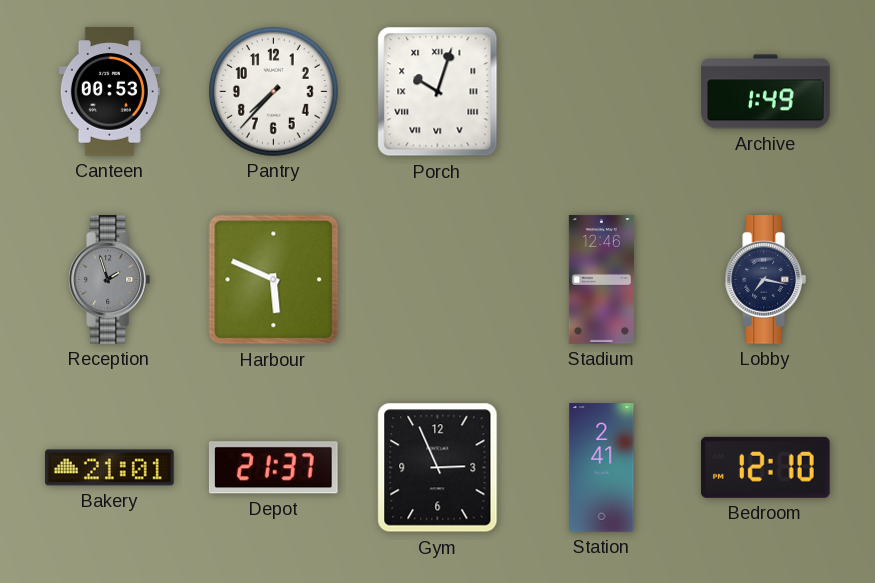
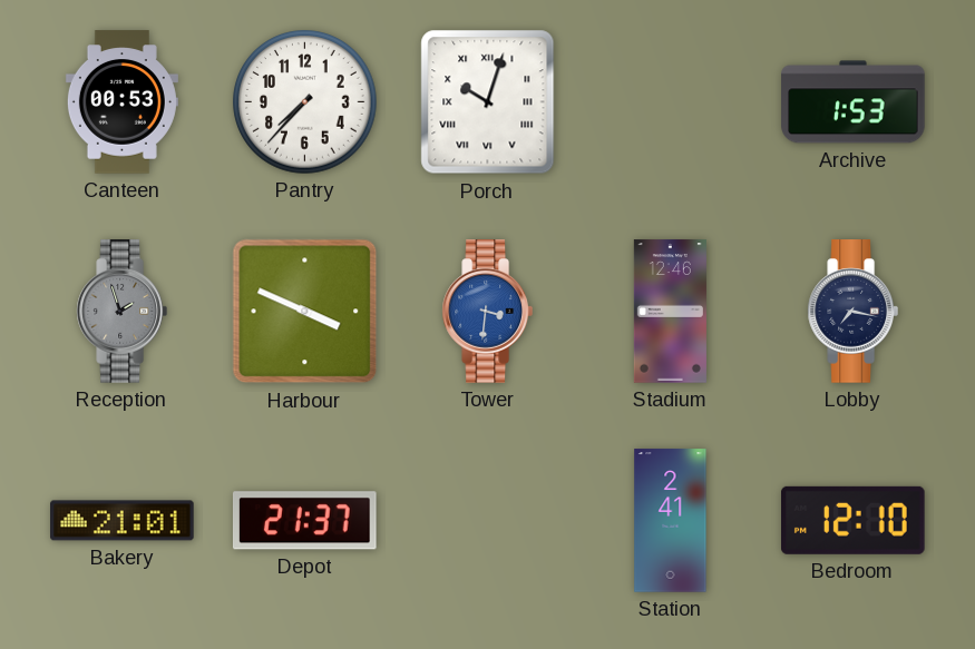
Archive: 1:49 -> 1:53
Harbour: 5:49 -> 3:49
Tower: none -> 3:31
Gym: 2:56 -> none
